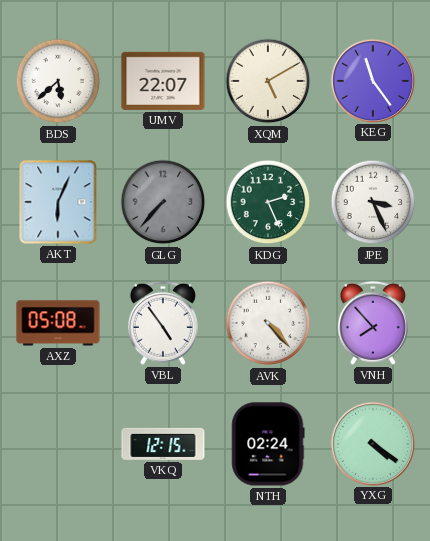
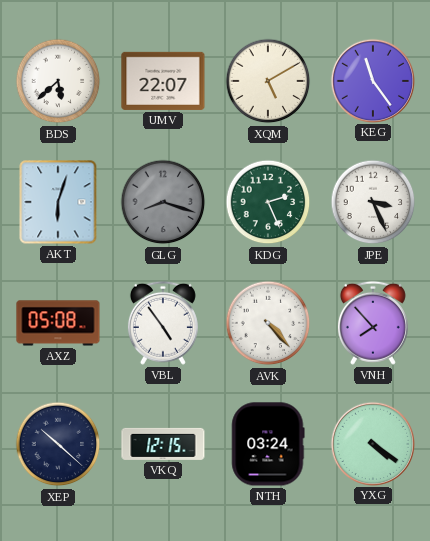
AKT: 6:04 -> 6:03
GLG: 7:37 -> 8:18
XEP: none -> 10:22
NTH: 02:24 -> 03:24
